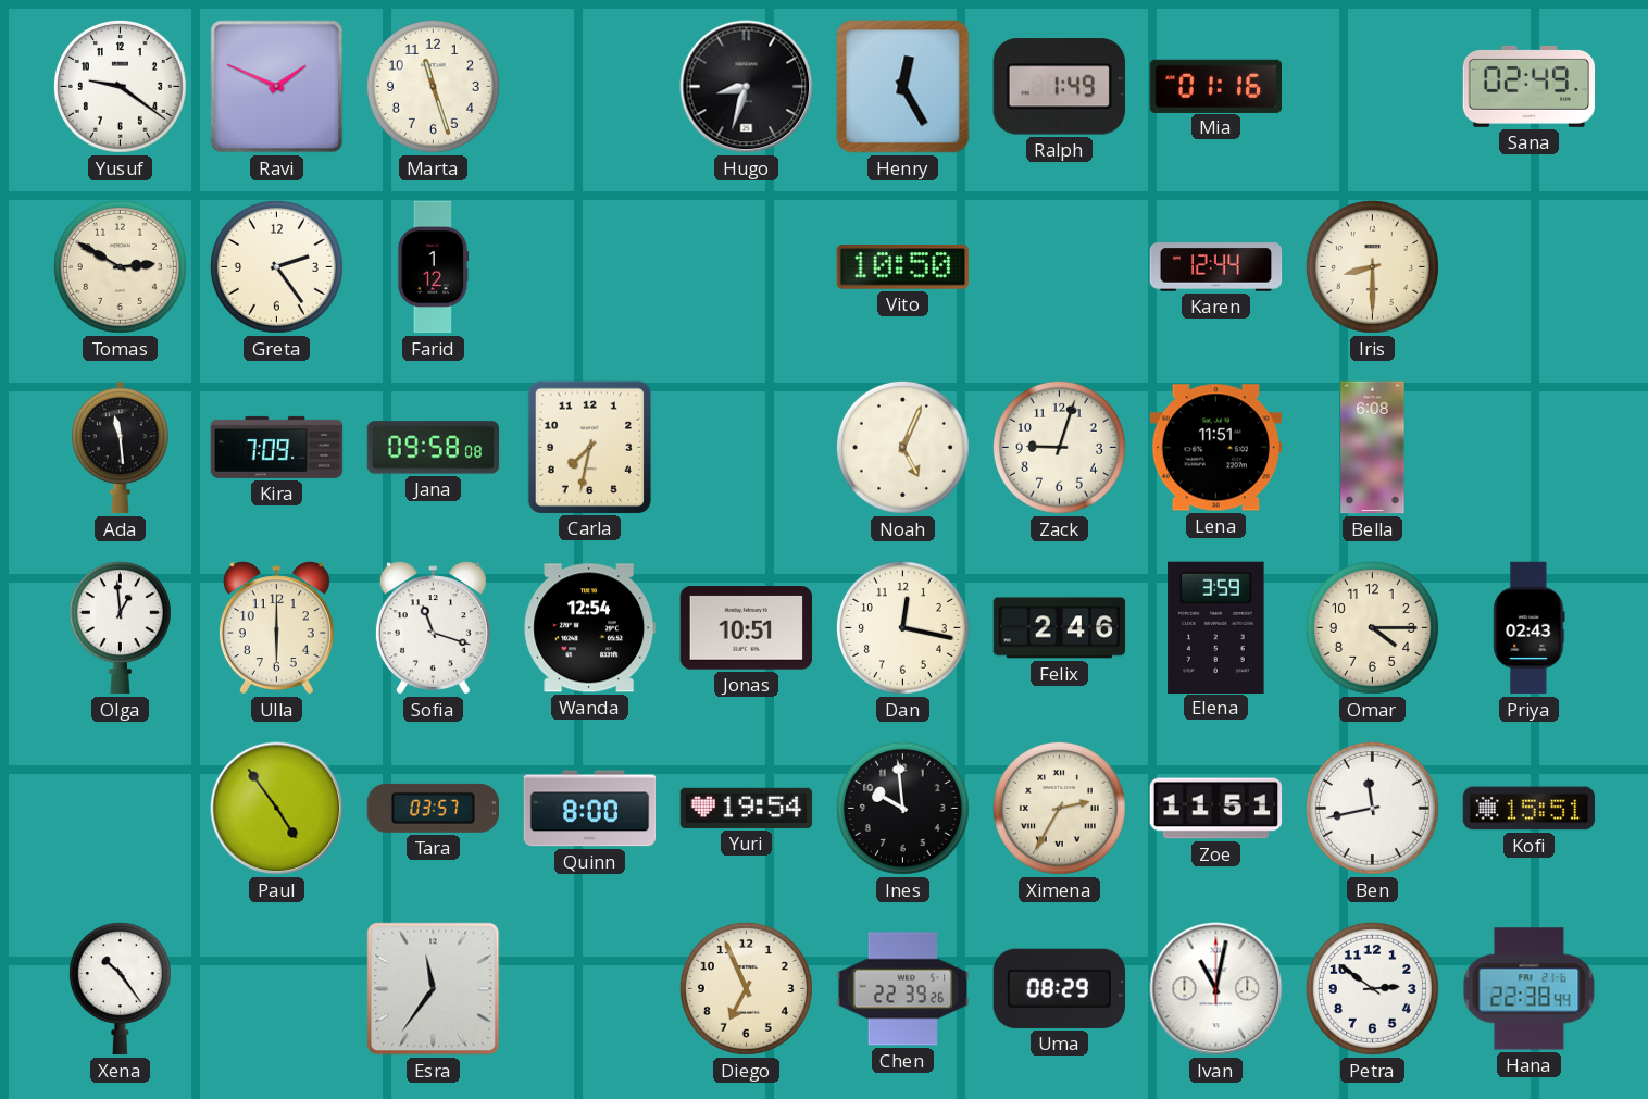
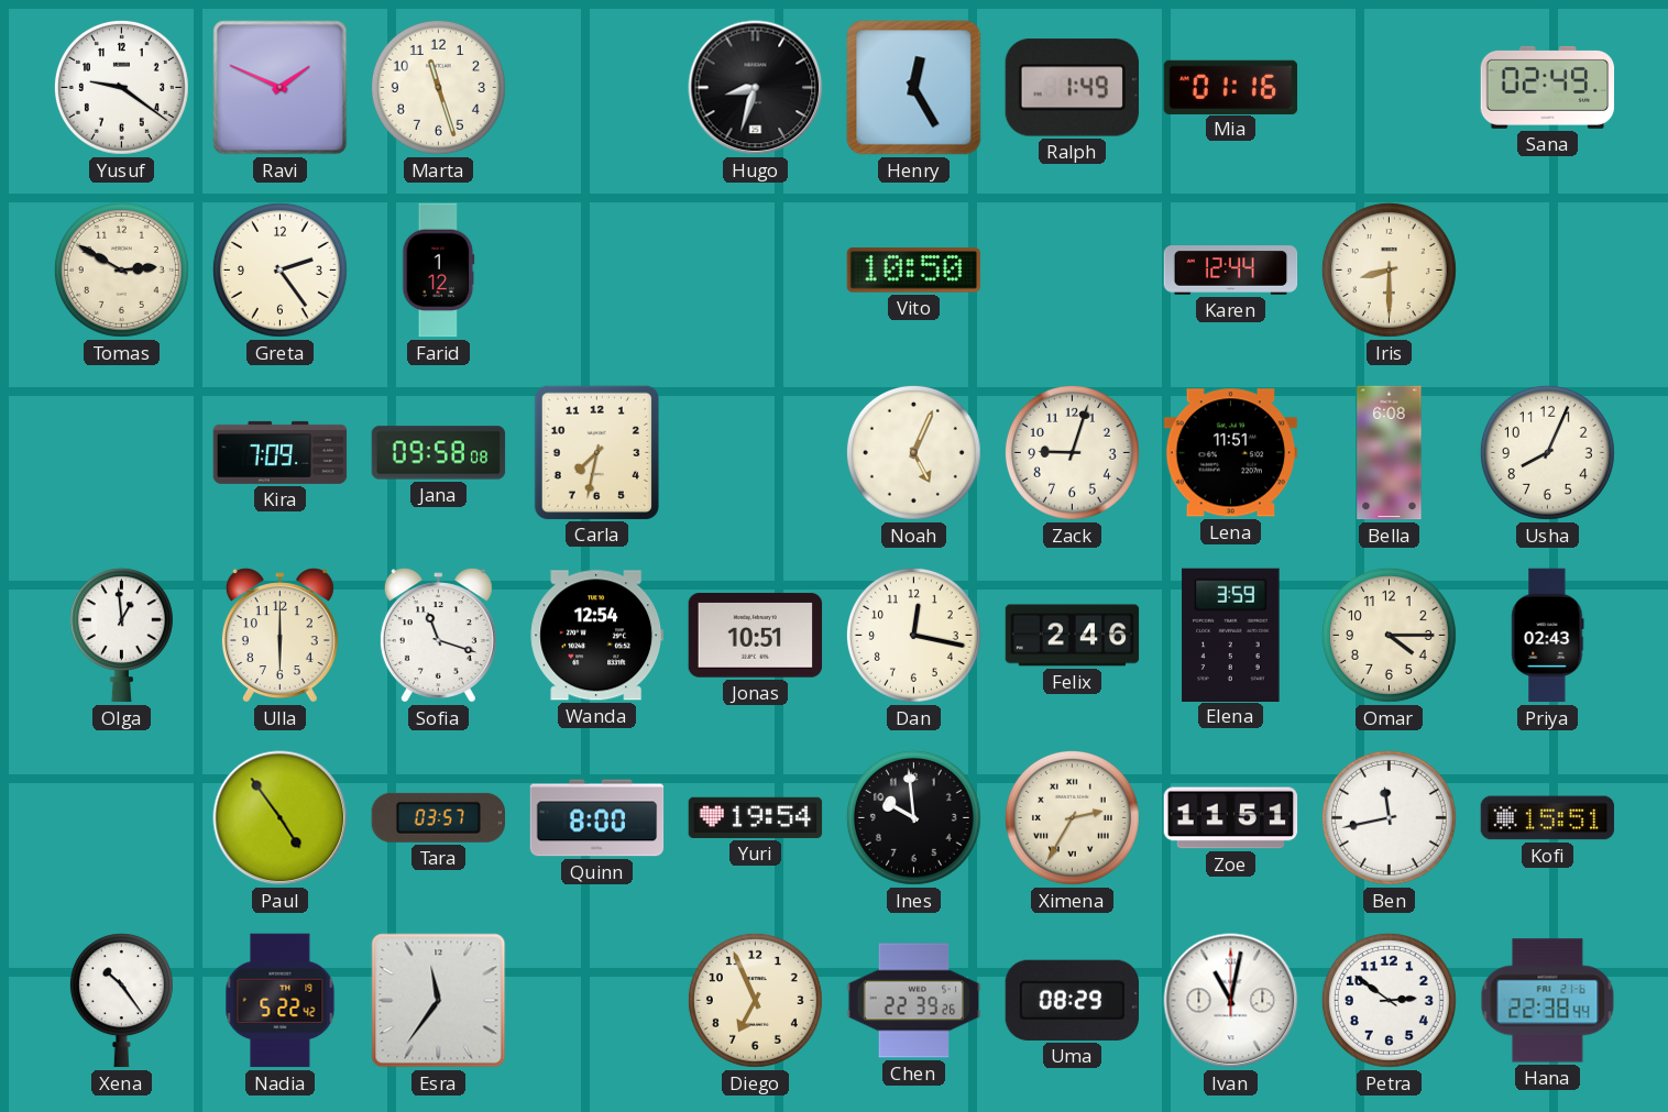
Ada: 11:29 -> none
Usha: none -> 8:04
Nadia: none -> 5:22
